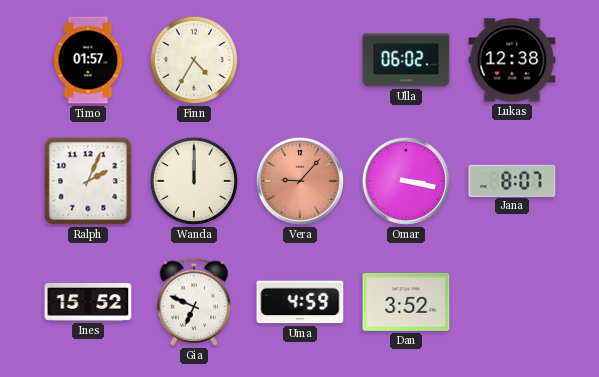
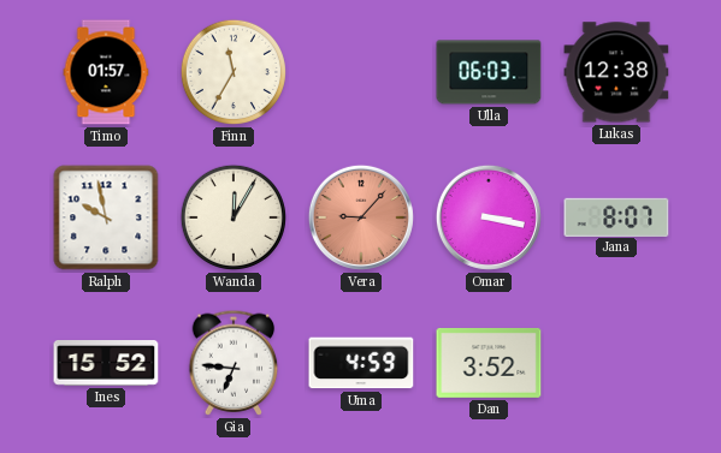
Finn: 4:35 -> 11:35
Ulla: 06:02 -> 06:03
Ralph: 2:04 -> 9:58
Wanda: 12:00 -> 12:05
Gia: 6:49 -> 6:46
